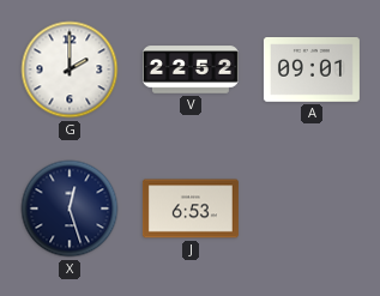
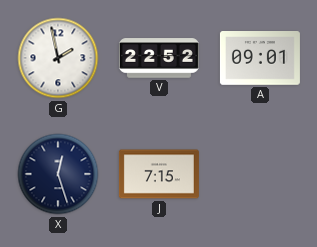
G: 2:00 -> 1:58
J: 6:53 -> 7:15
